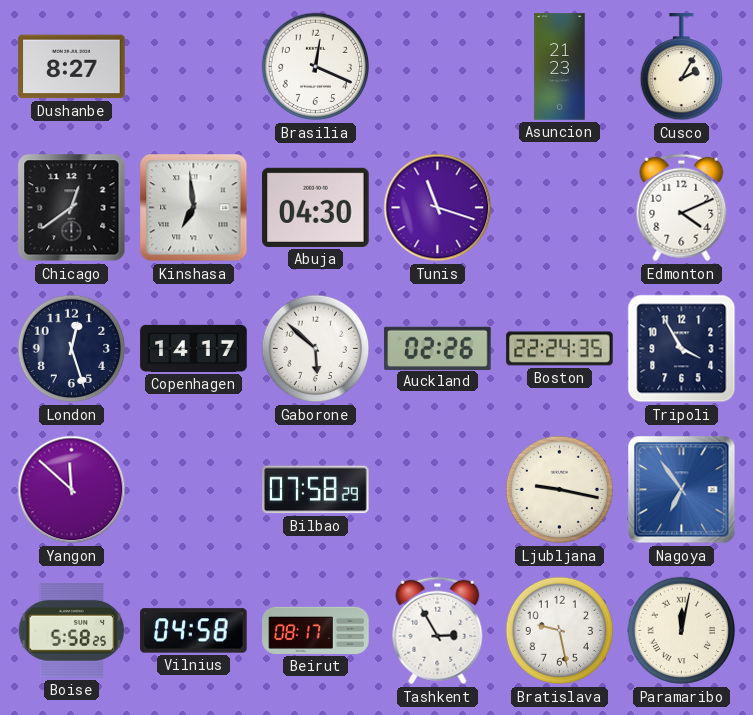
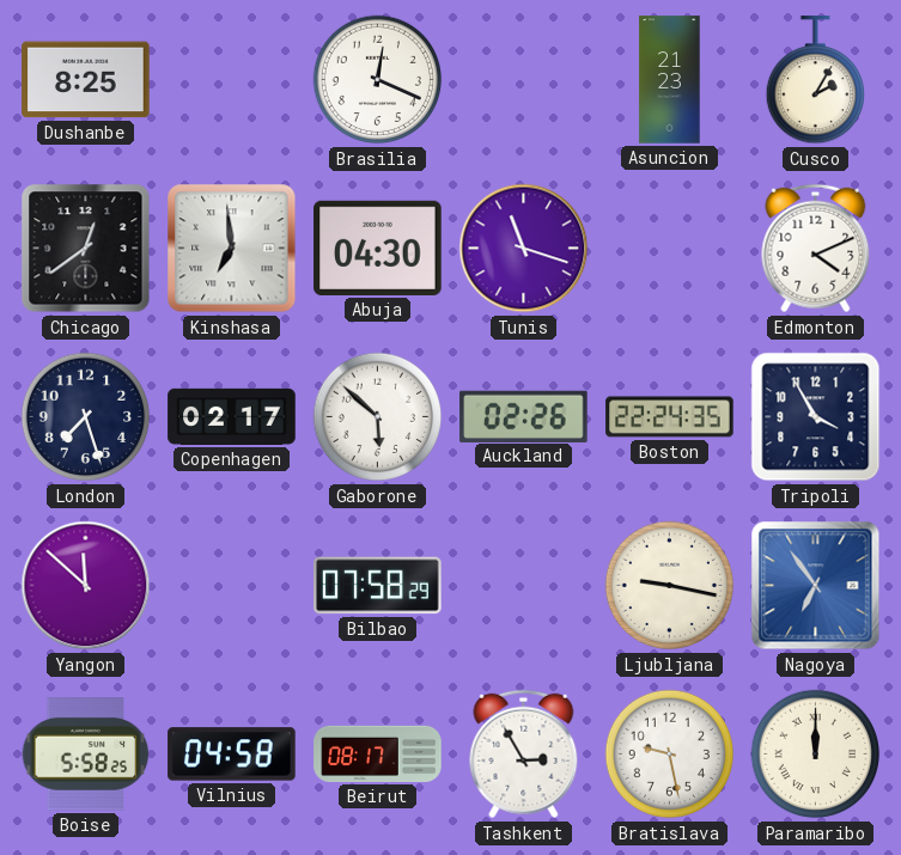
Dushanbe: 8:27 -> 8:25
London: 12:27 -> 7:27
Copenhagen: 14:17 -> 02:17
Paramaribo: 12:02 -> 12:00
